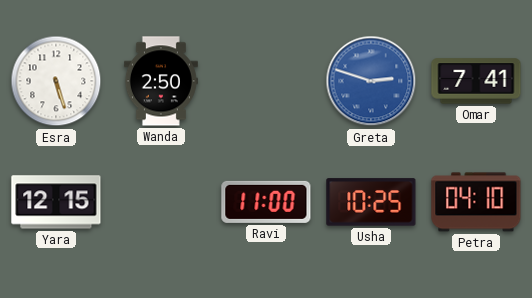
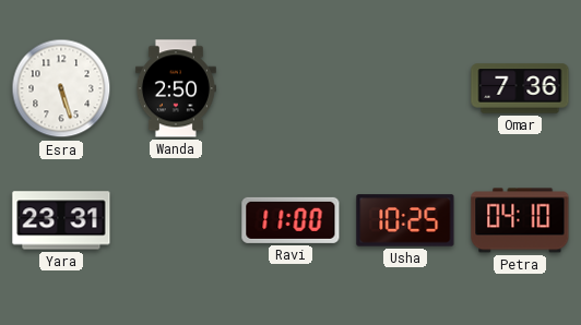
Greta: 2:48 -> none
Omar: 7:41 -> 7:36
Yara: 12:15 -> 23:31
